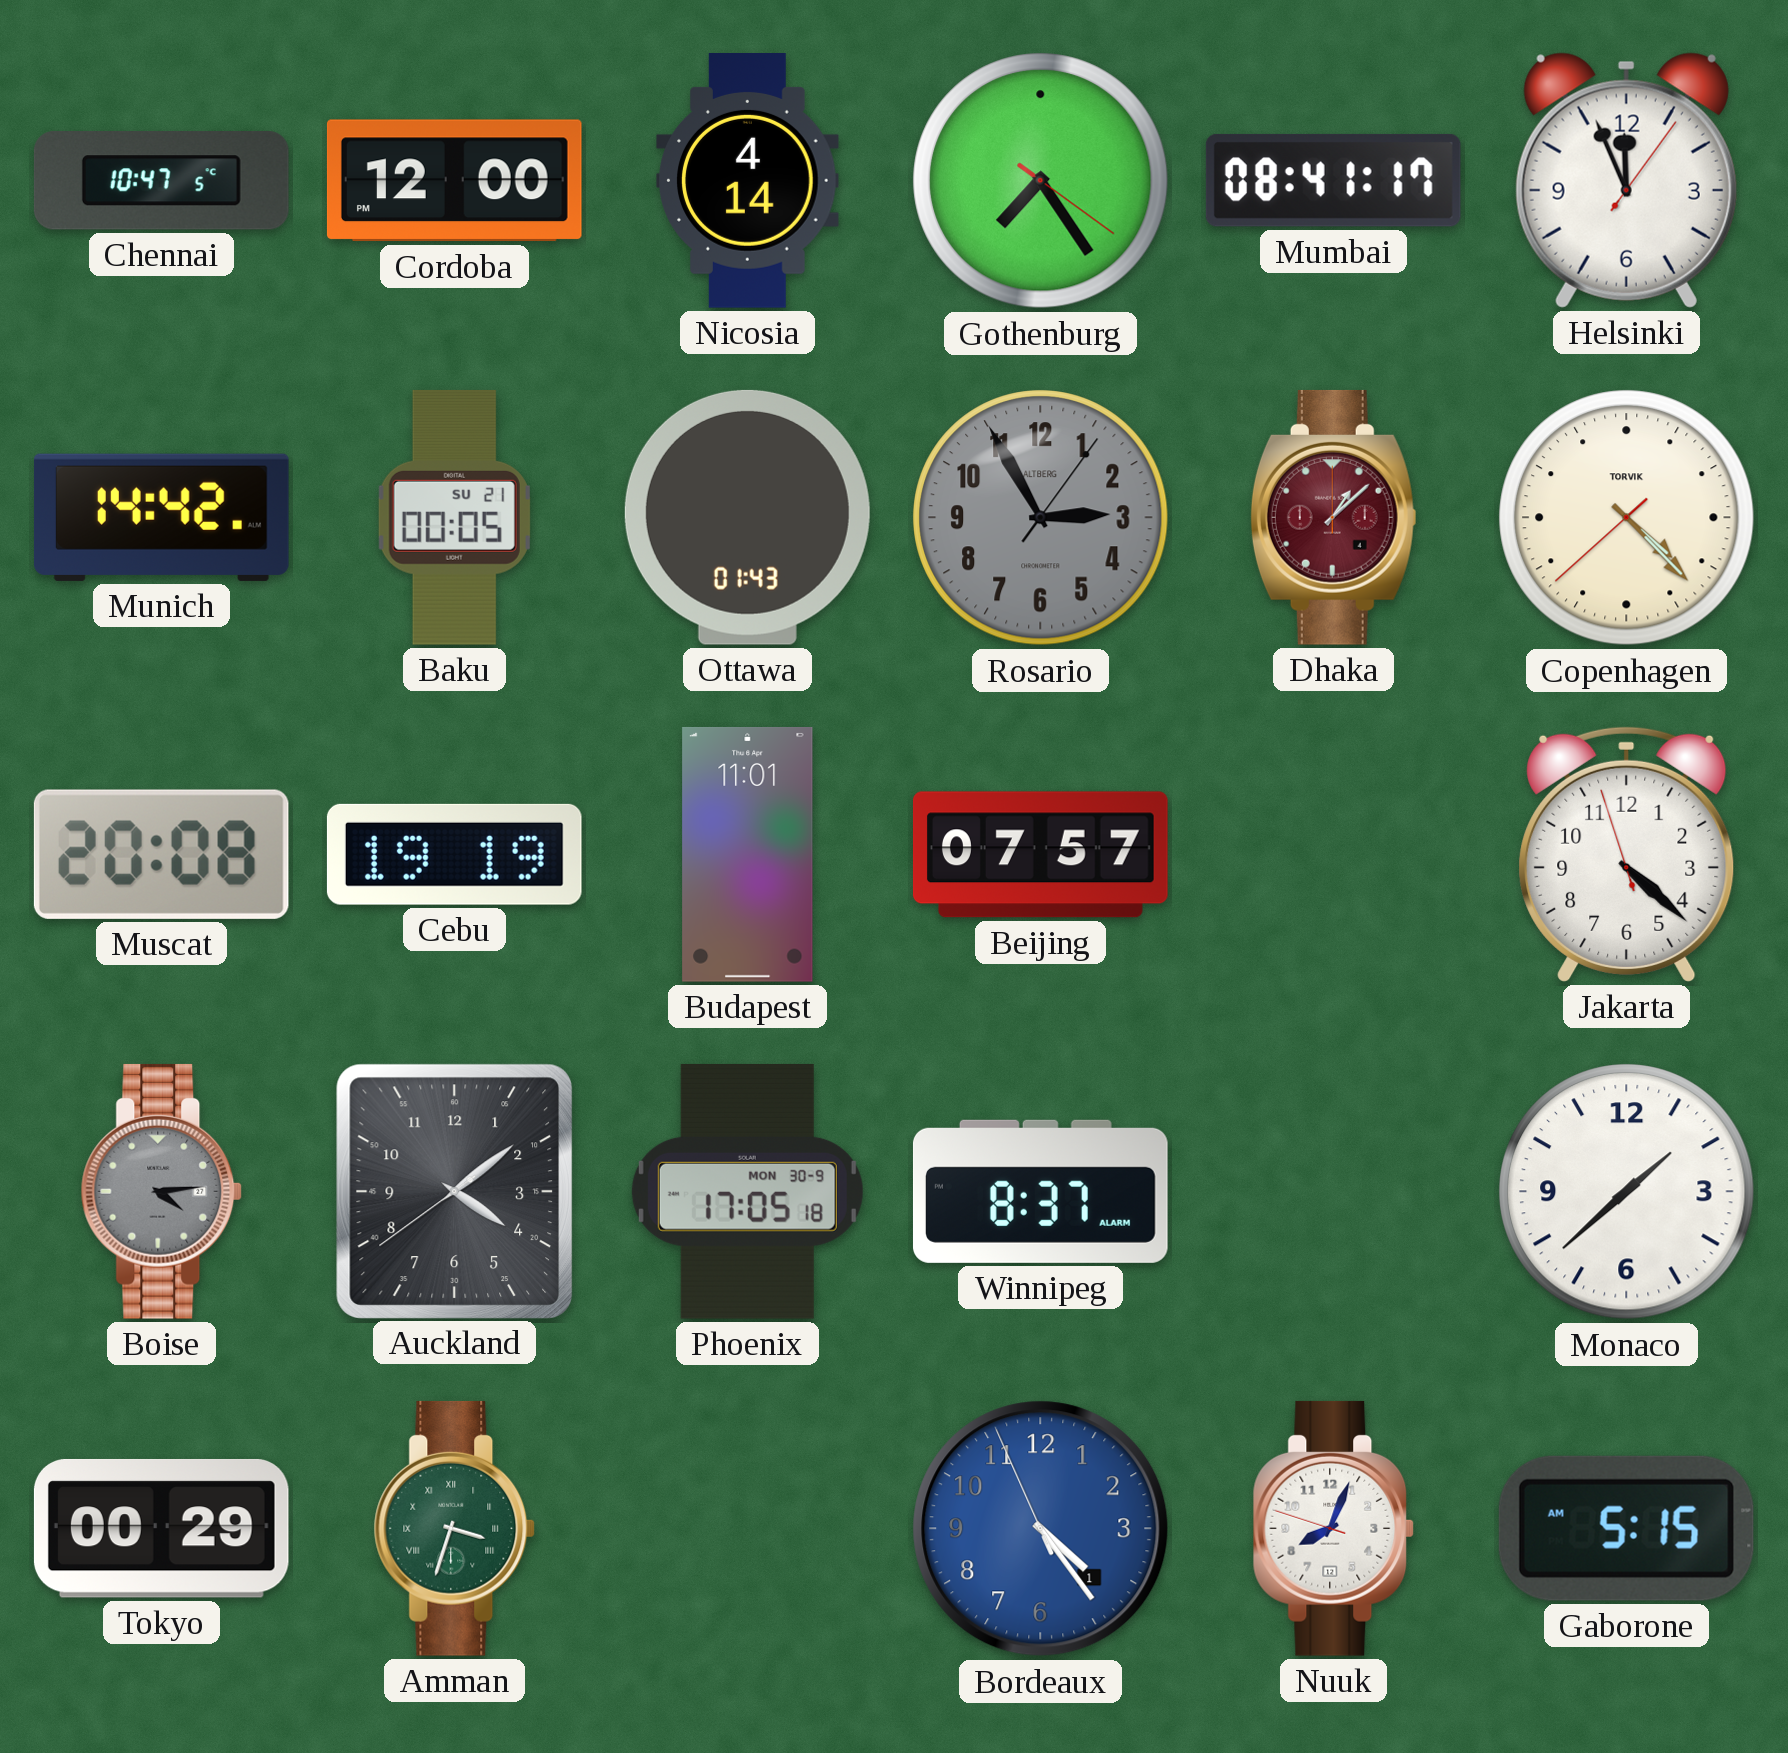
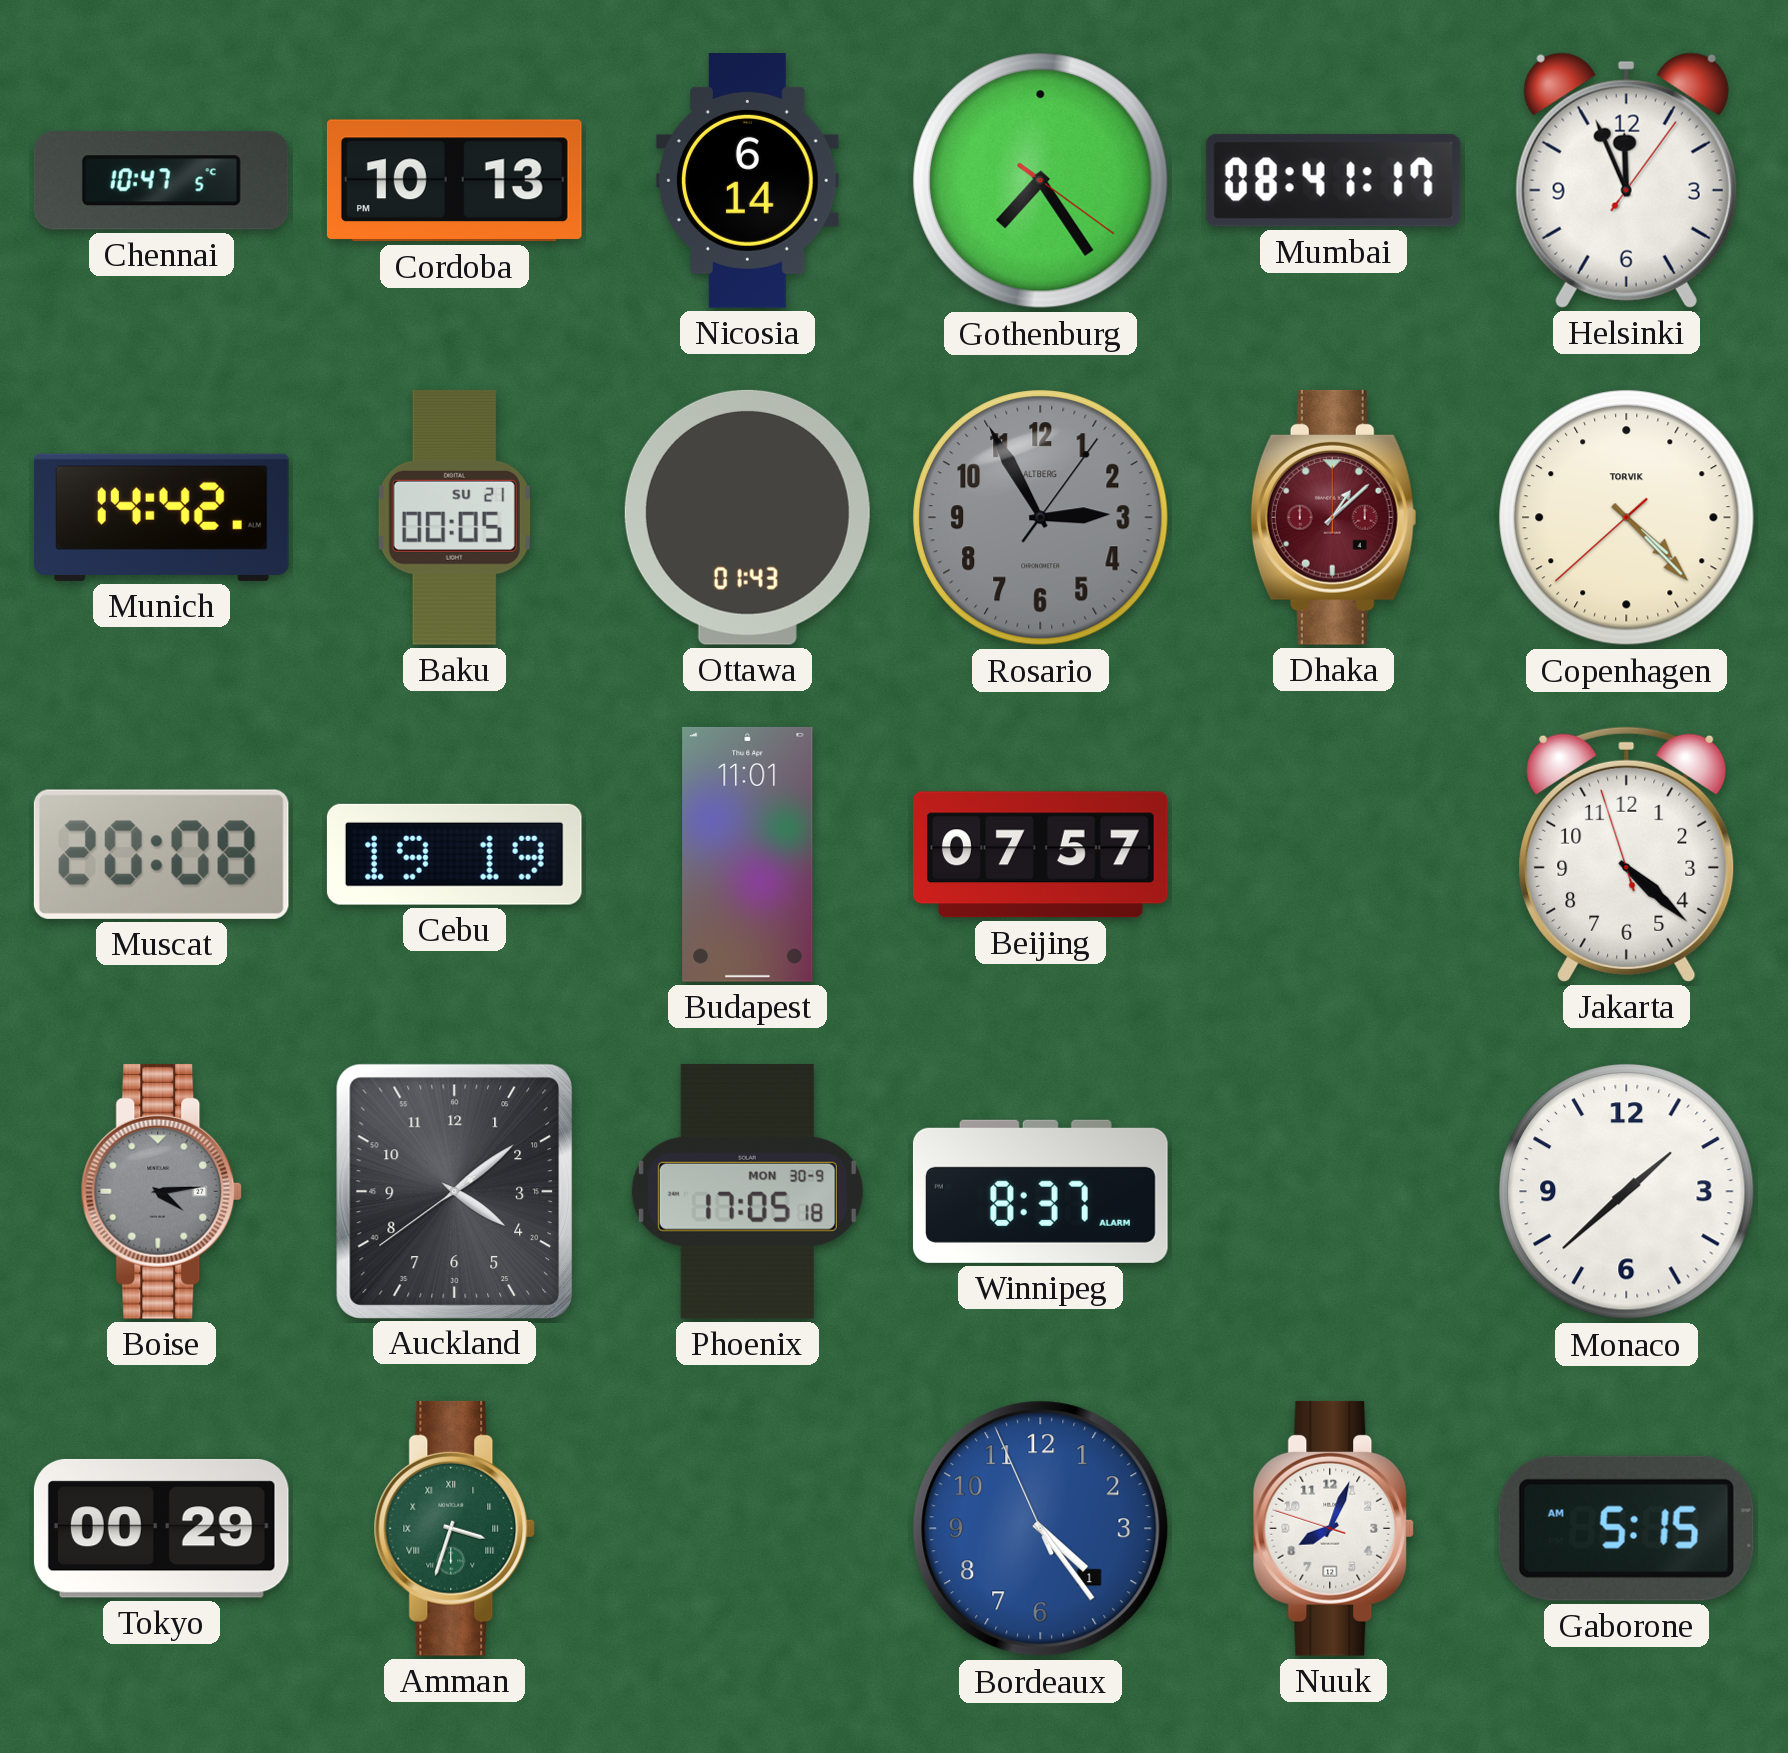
Cordoba: 12:00 -> 10:13
Nicosia: 4:14 -> 6:14
